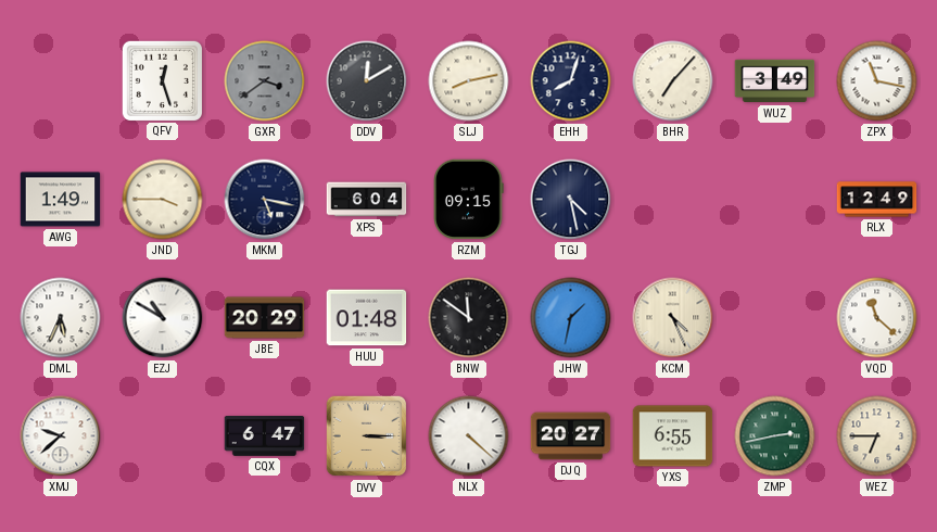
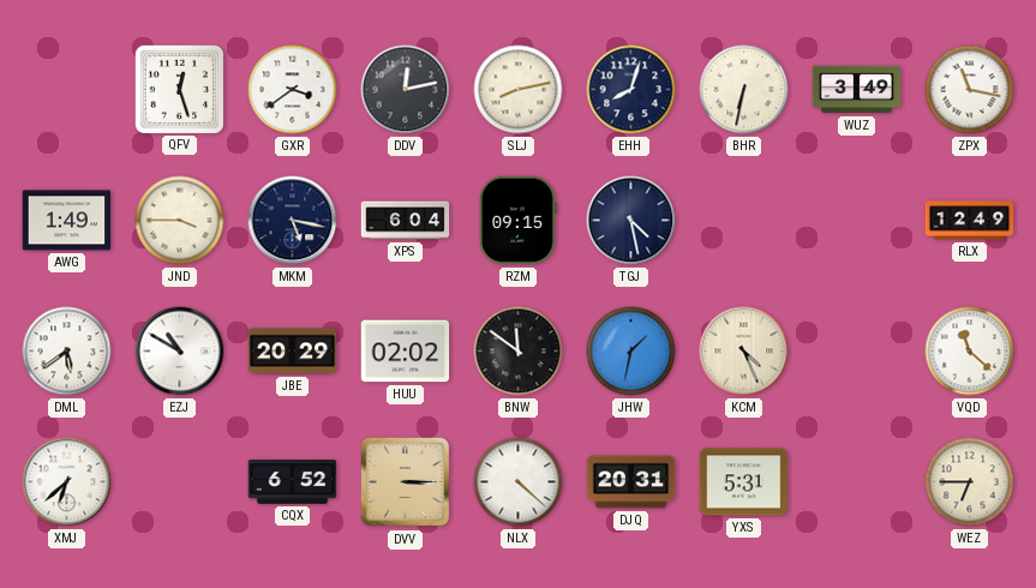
GXR dial: grey -> white
DDV: 12:10 -> 12:13
BHR: 7:07 -> 6:32
DML: 5:34 -> 5:39
HUU: 01:48 -> 02:02
XMJ: 9:38 -> 6:38
CQX: 6:47 -> 6:52
DJQ: 20:27 -> 20:31
YXS: 6:55 -> 5:31
ZMP: 2:43 -> none
